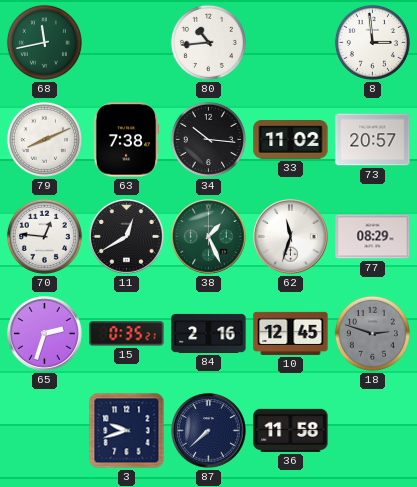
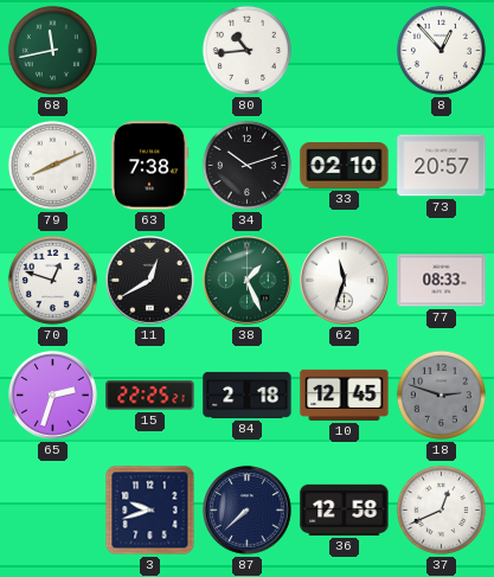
8: 2:59 -> 12:53
34: 10:16 -> 10:12
33: 11:02 -> 02:10
70: 12:46 -> 12:48
77: 08:29 -> 08:33
15: 0:35 -> 22:25
84: 2:16 -> 2:18
36: 11:58 -> 12:58
37: none -> 12:41
